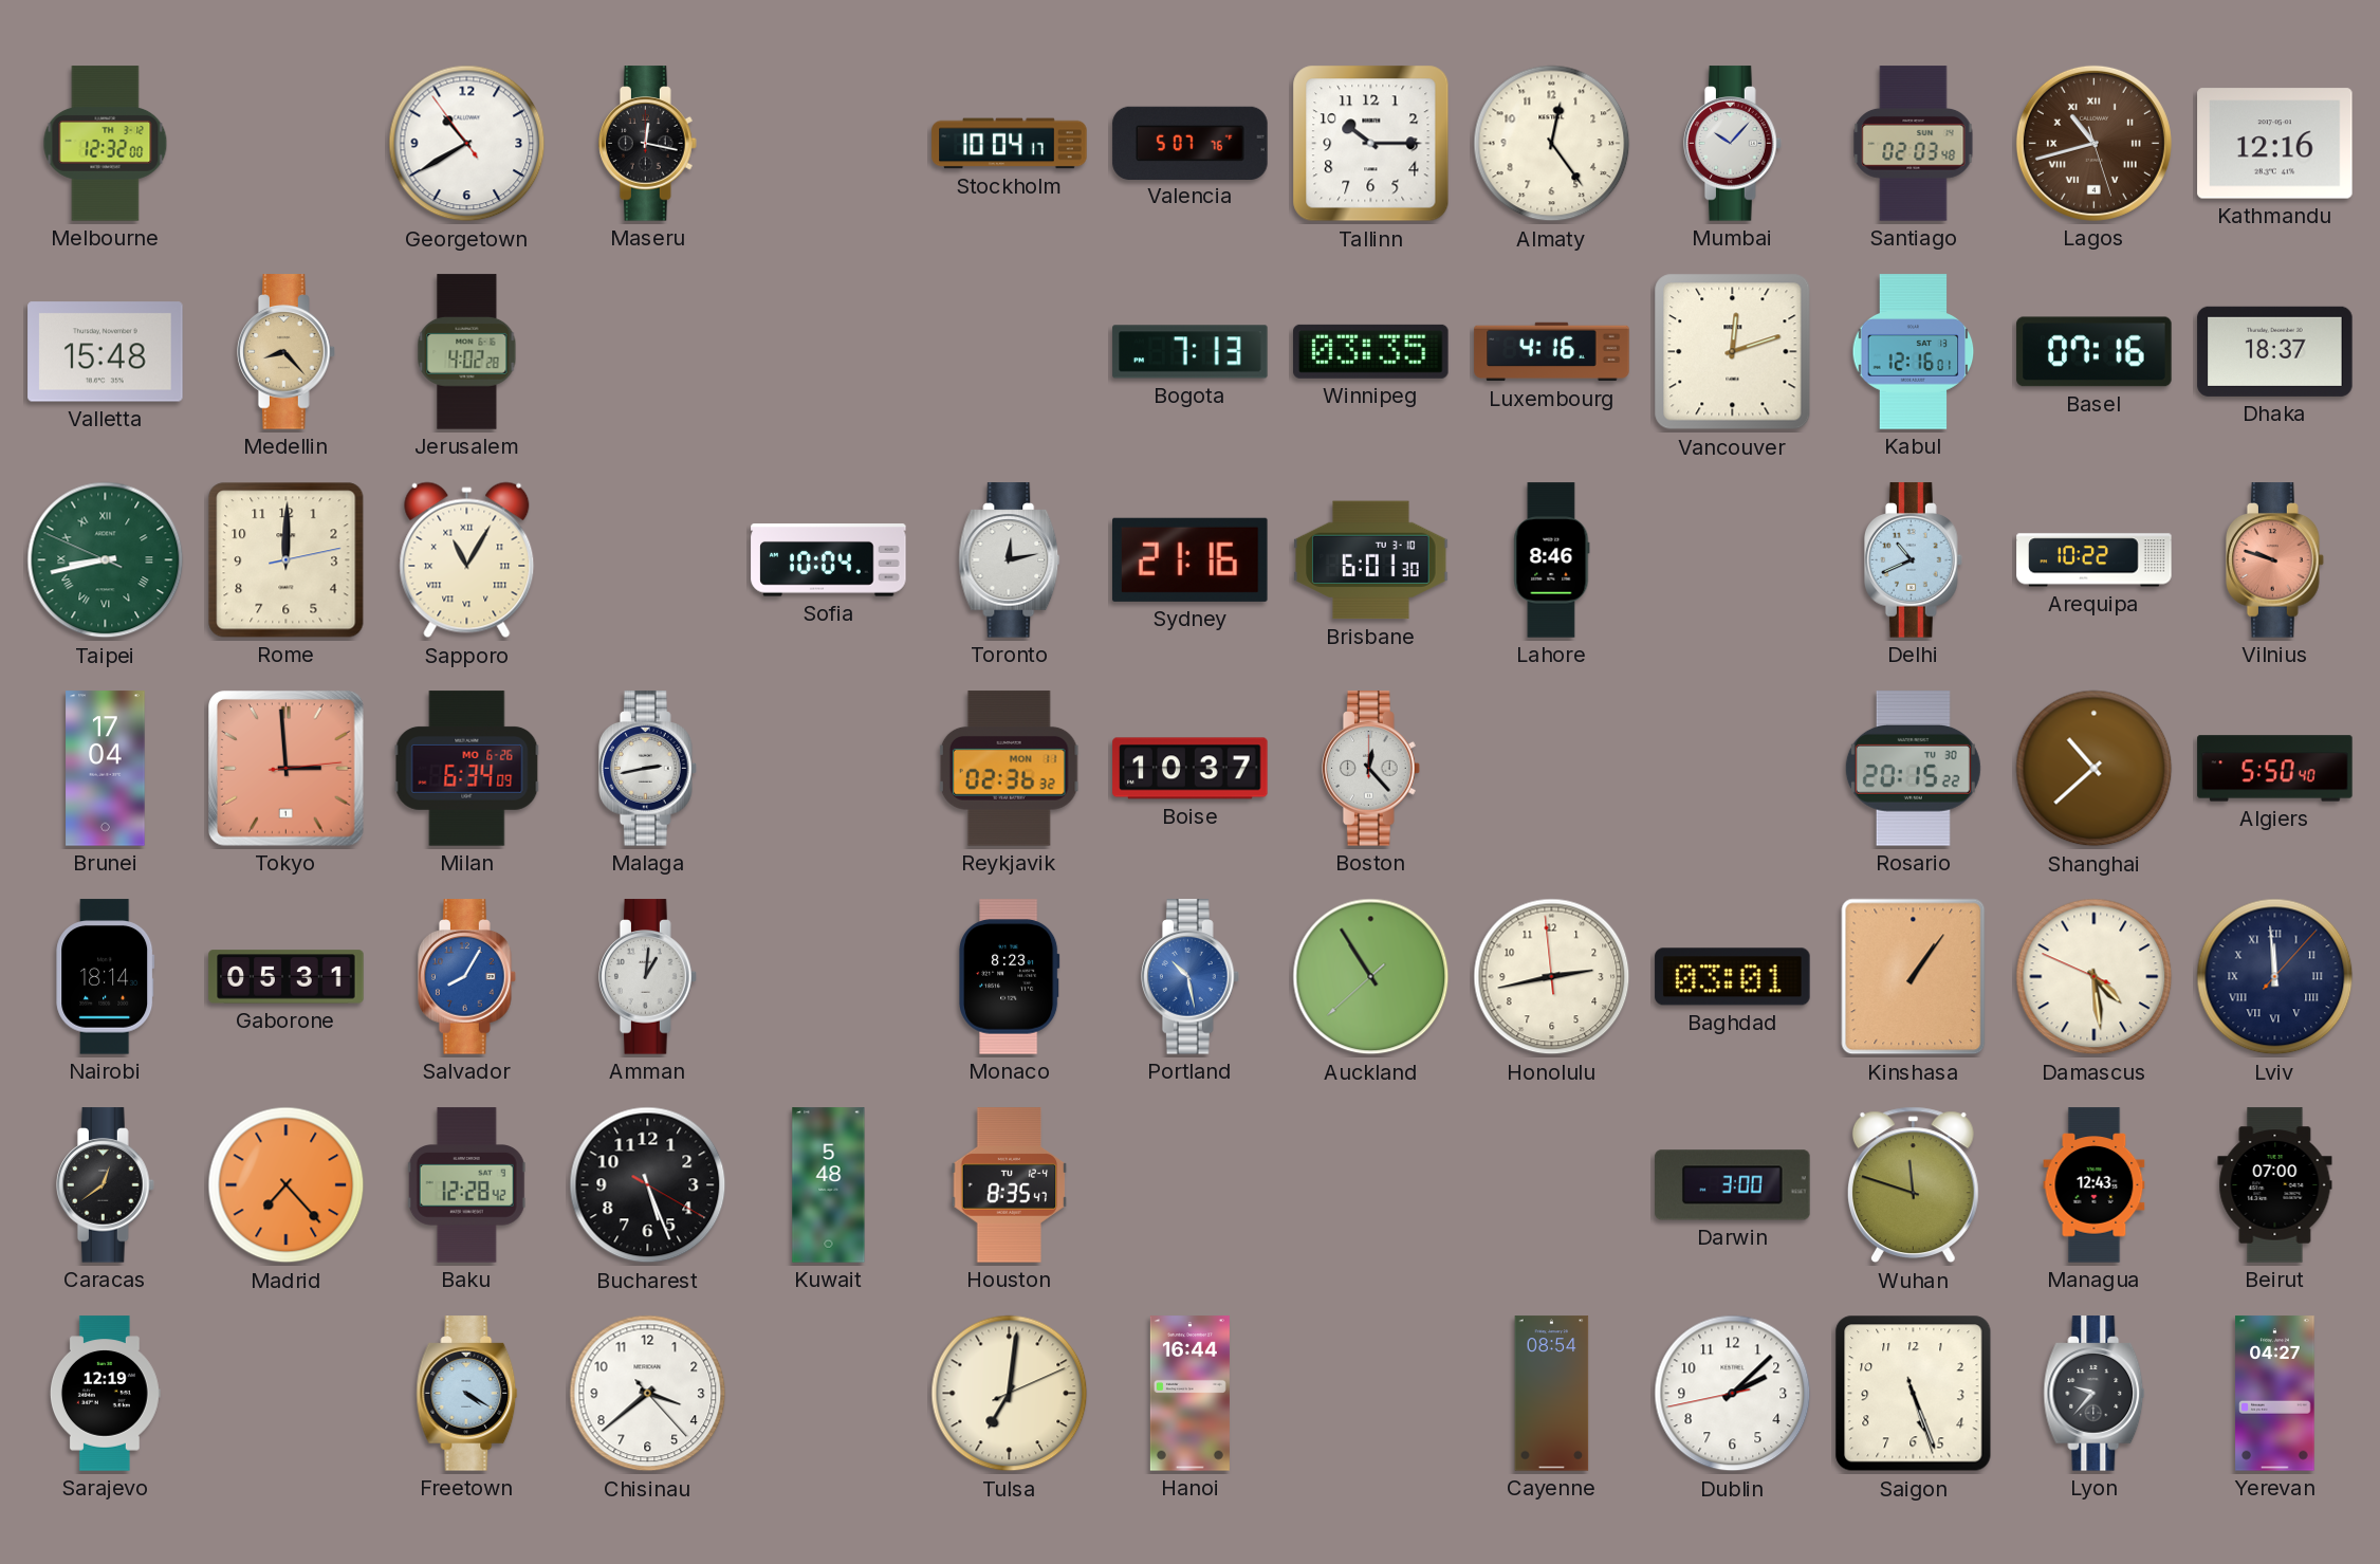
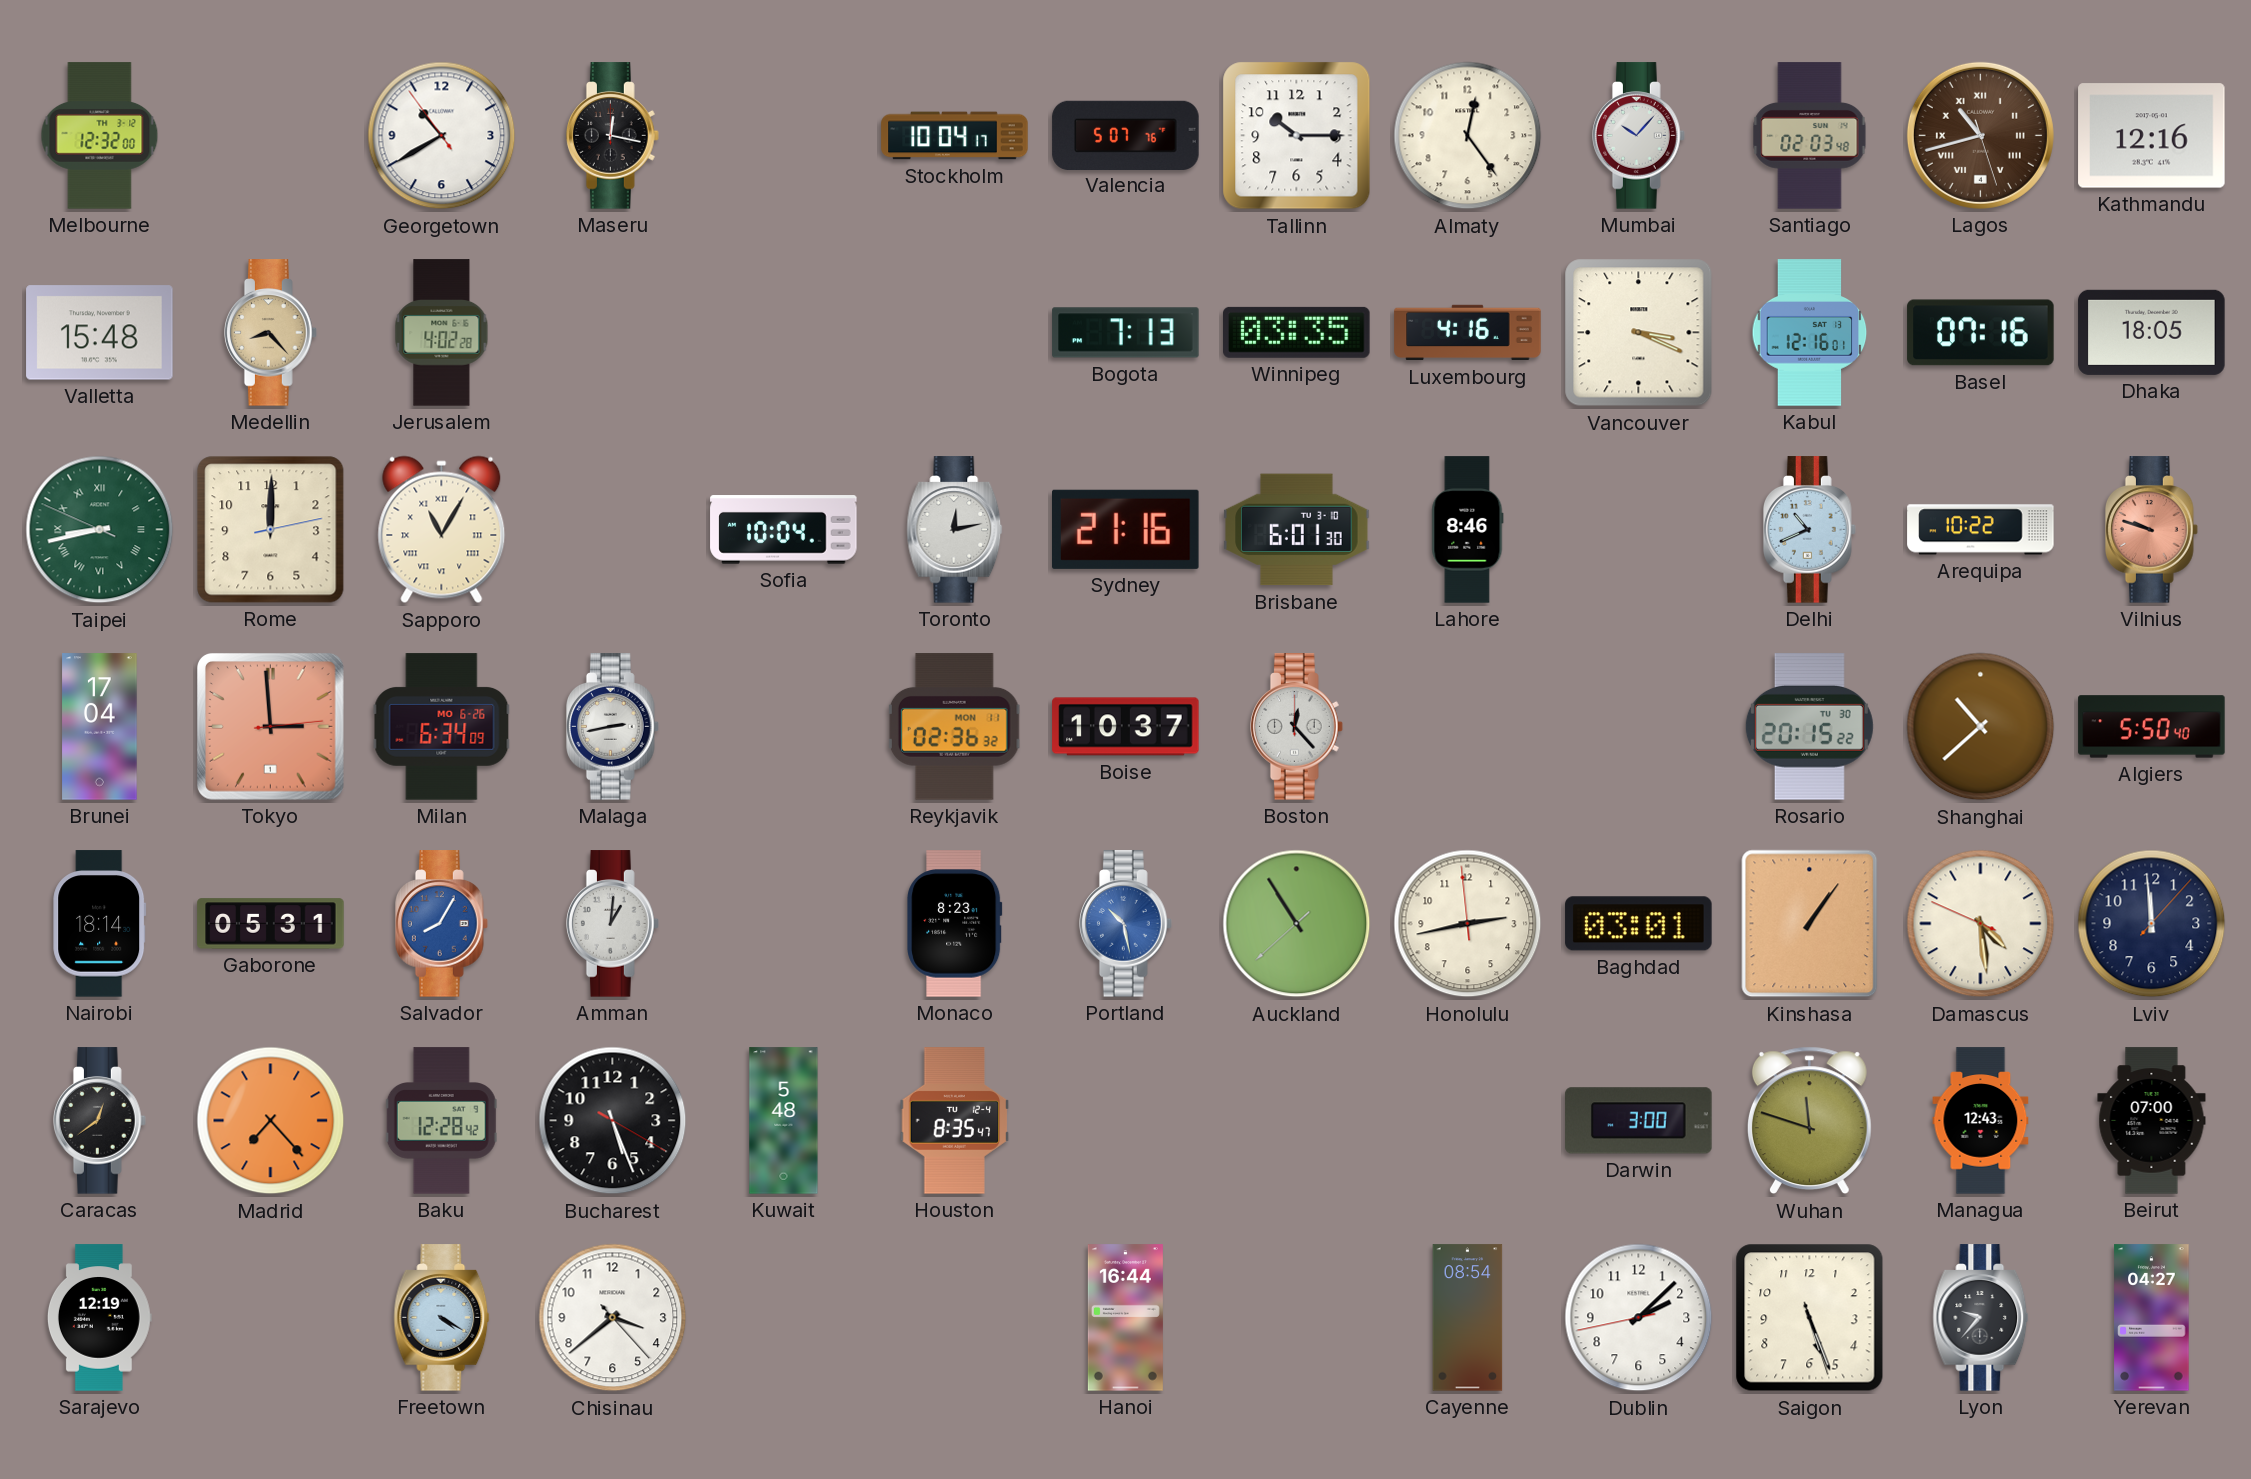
Vancouver: 12:12 -> 3:19
Dhaka: 18:37 -> 18:05
Lviv numerals: Roman -> Arabic
Tulsa: 7:01 -> none
